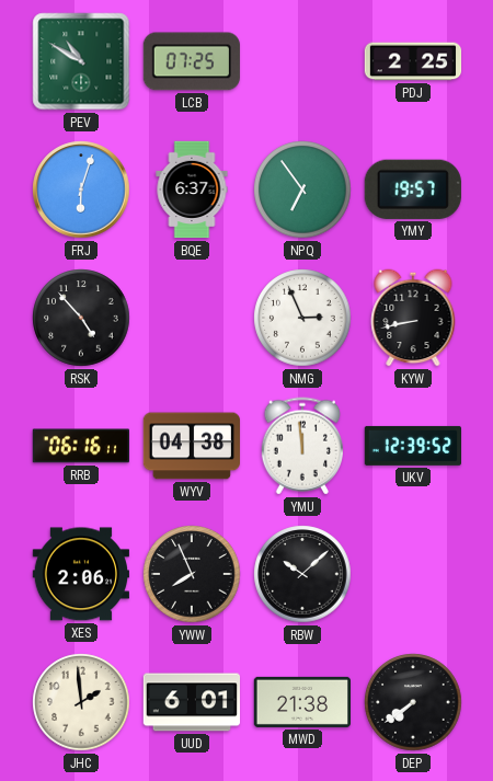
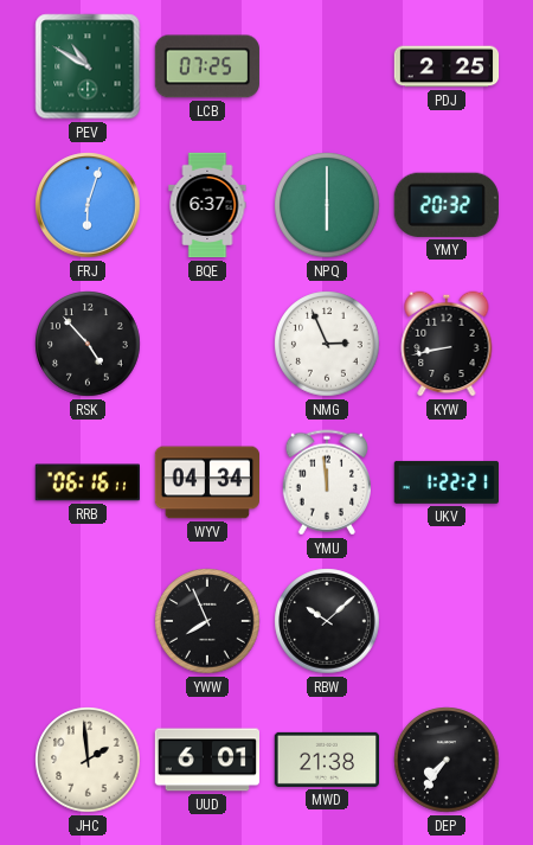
NPQ: 6:54 -> 6:00
YMY: 19:57 -> 20:32
WYV: 04:38 -> 04:34
UKV: 12:39 -> 1:22
XES: 2:06 -> none
DEP: 7:39 -> 7:36
